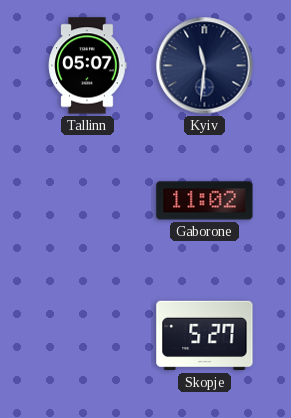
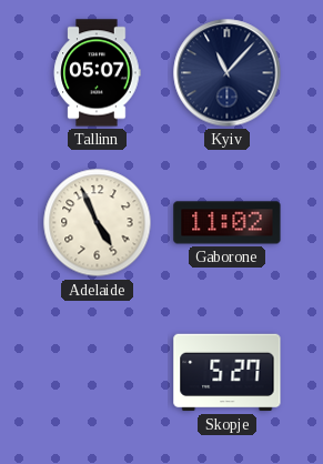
Kyiv: 11:31 -> 11:07
Adelaide: none -> 4:56
